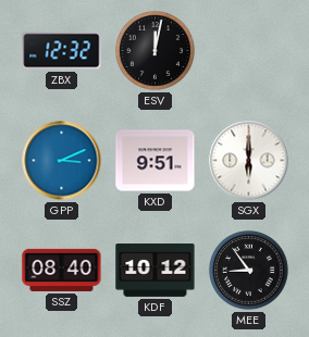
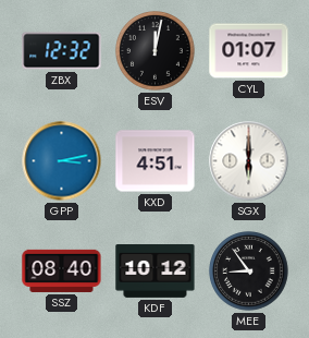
CYL: none -> 01:07
GPP: 3:11 -> 3:13
KXD: 9:51 -> 4:51
